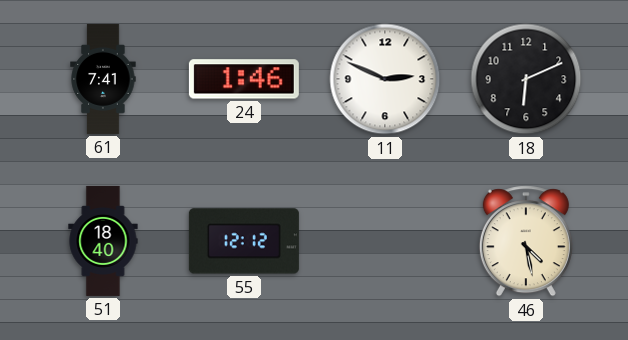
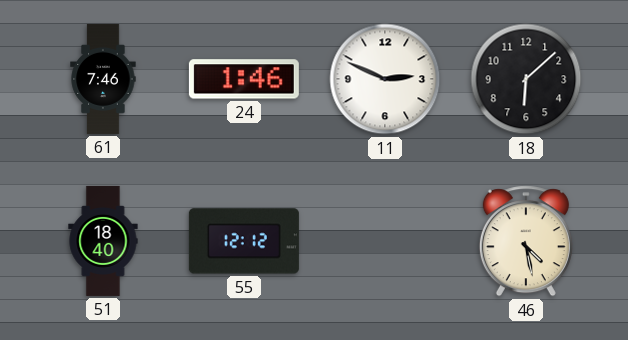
61: 7:41 -> 7:46
18: 6:11 -> 6:08
